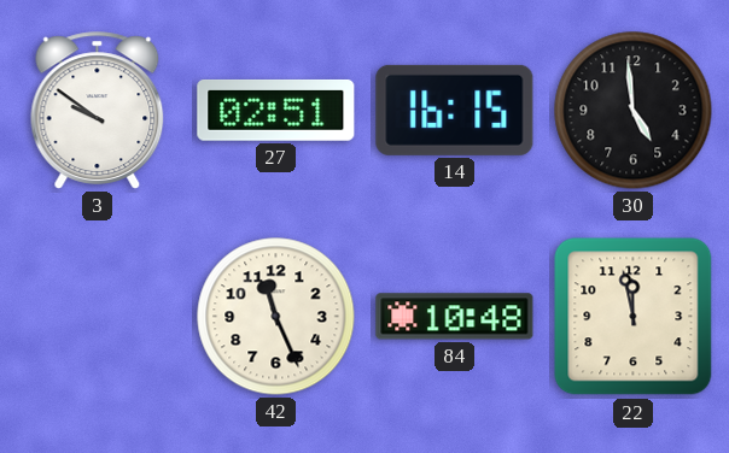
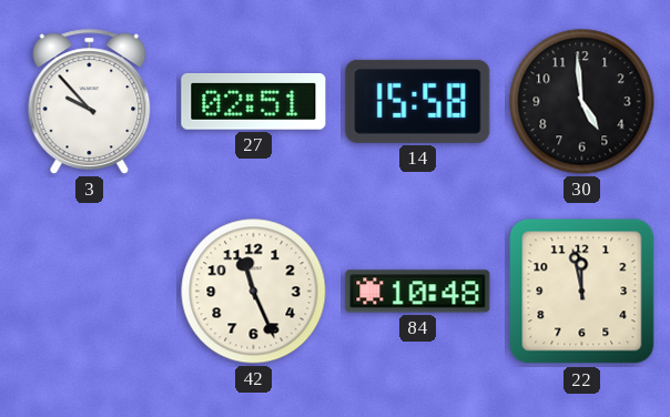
3: 9:51 -> 9:53
14: 16:15 -> 15:58
